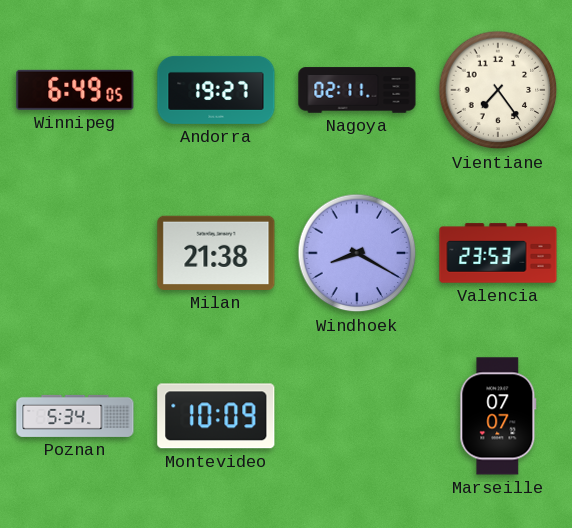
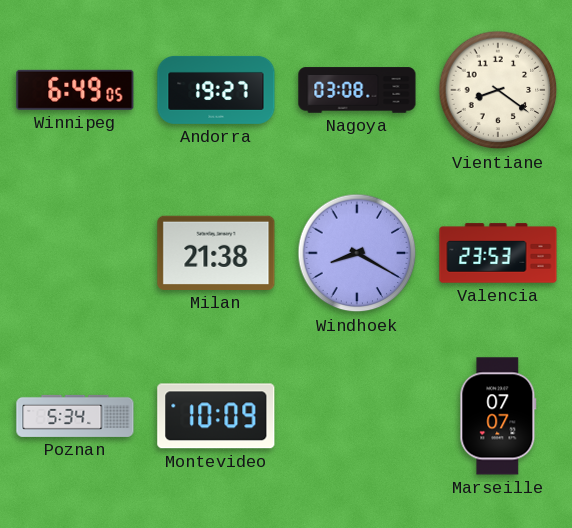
Nagoya: 02:11 -> 03:08
Vientiane: 7:24 -> 8:21
